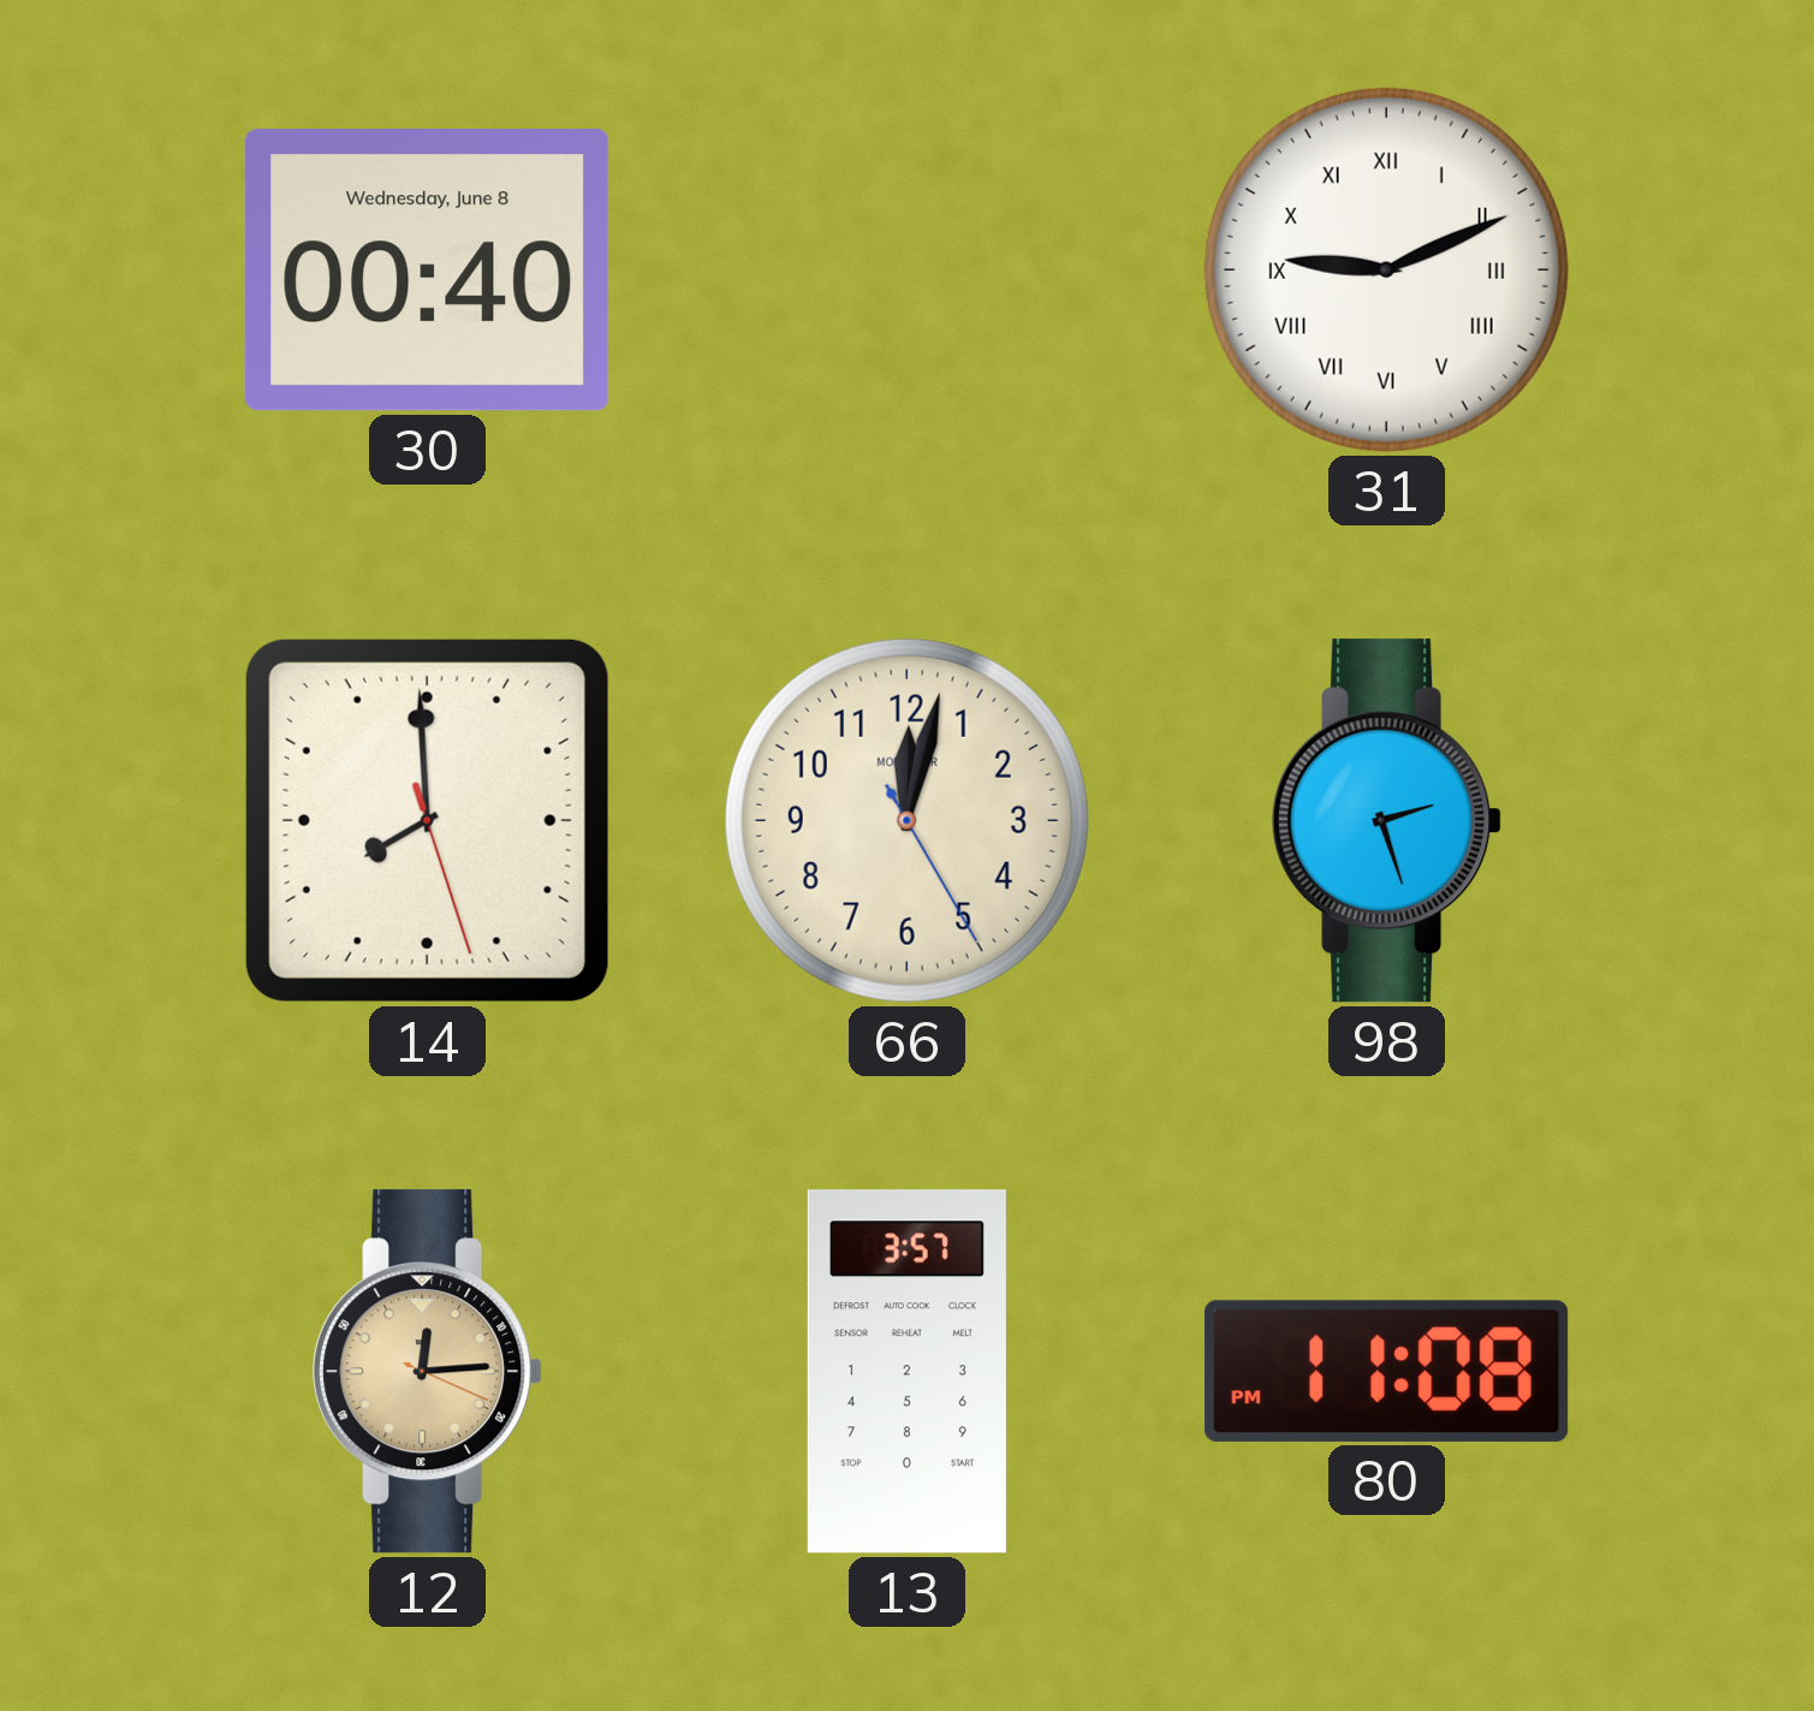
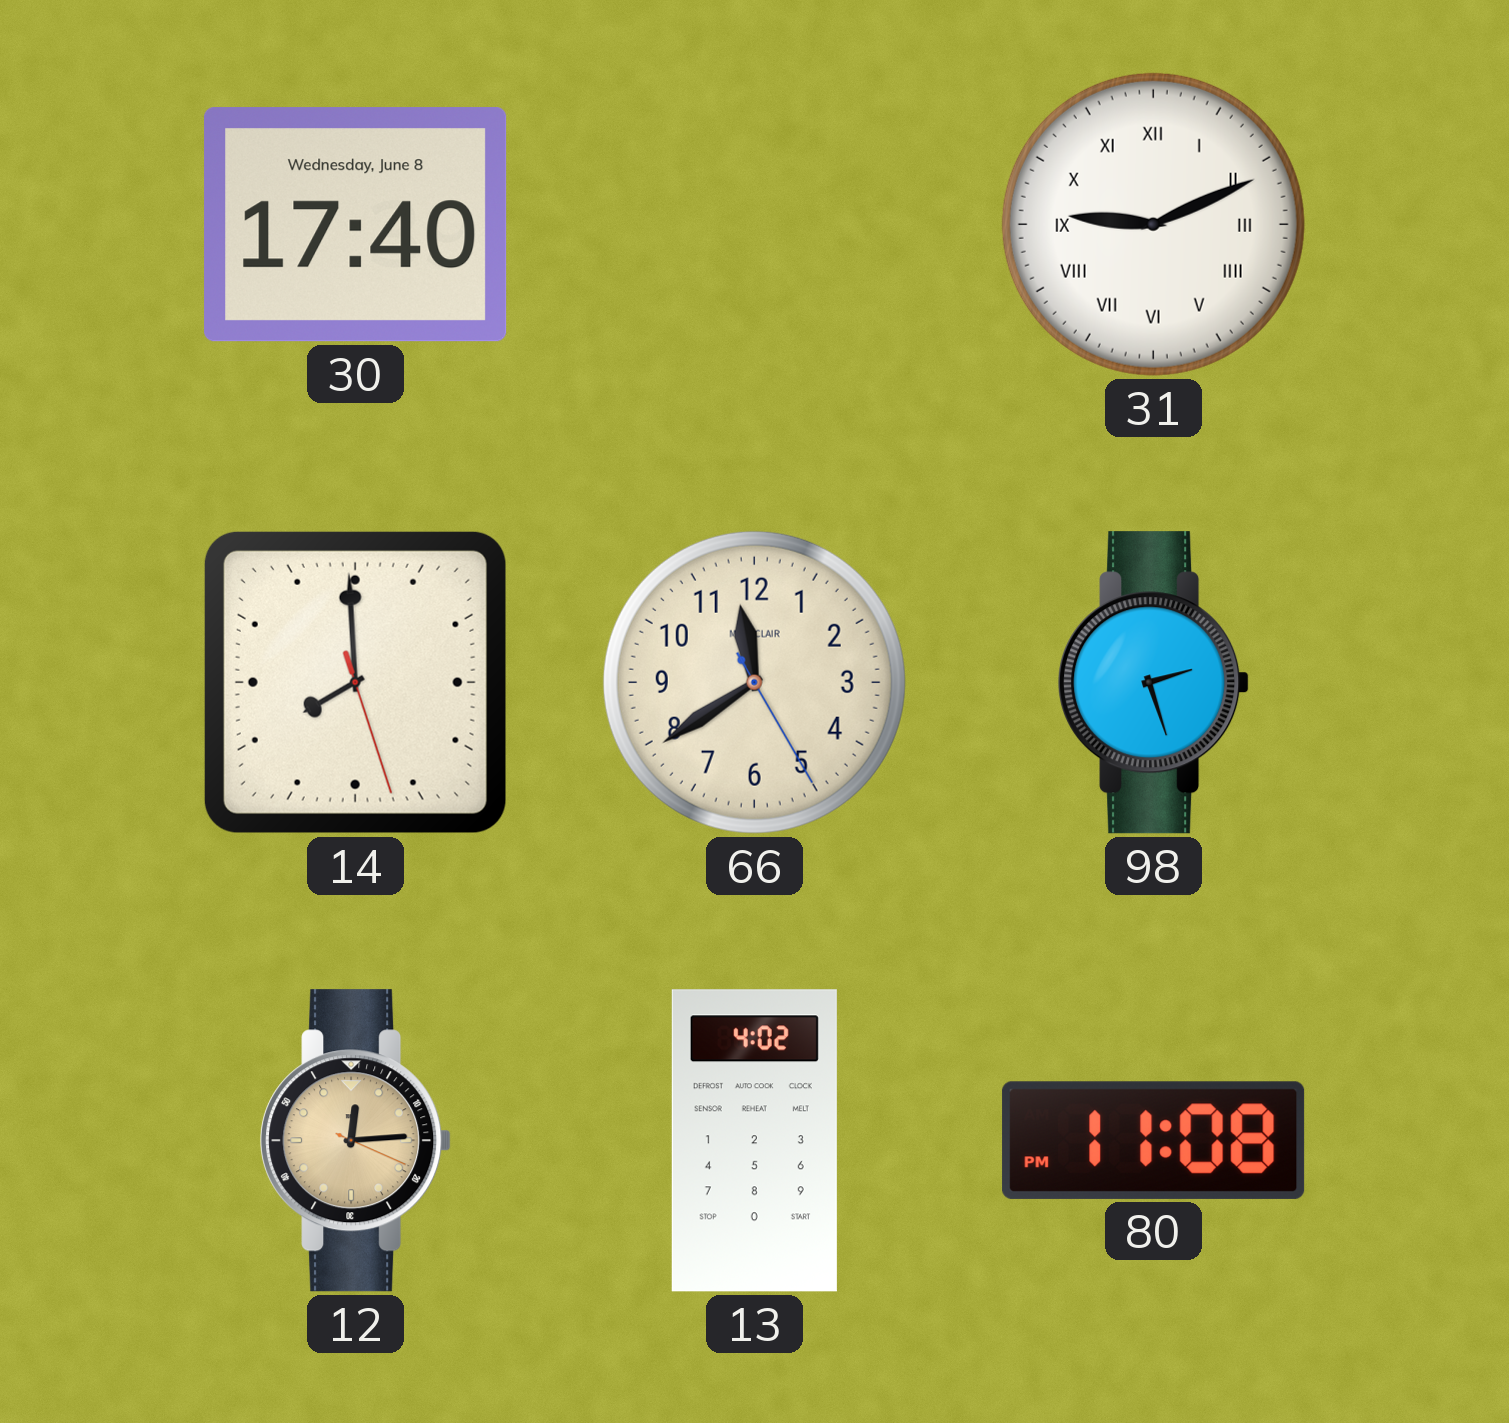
30: 00:40 -> 17:40
66: 12:02 -> 11:39
13: 3:57 -> 4:02
